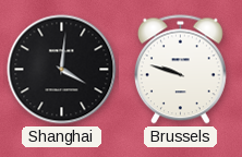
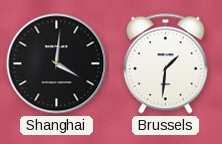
Brussels: 9:48 -> 1:31
